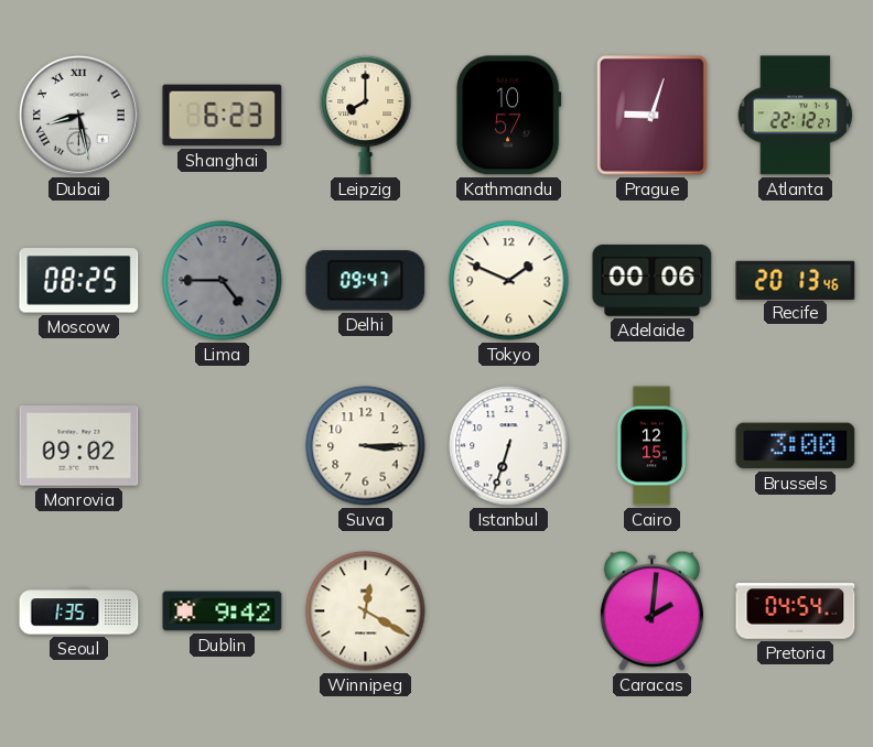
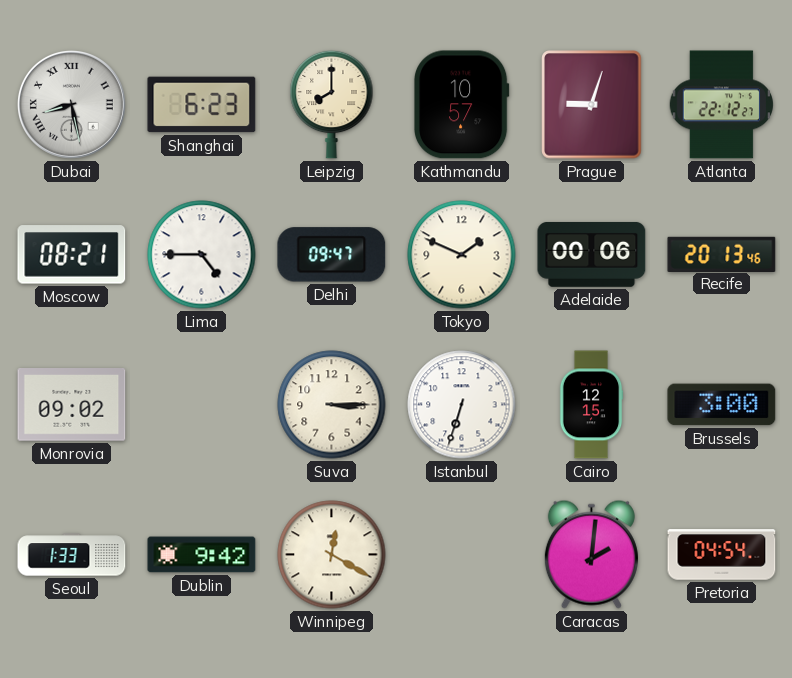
Moscow: 08:25 -> 08:21
Lima dial: grey -> white
Seoul: 1:35 -> 1:33
